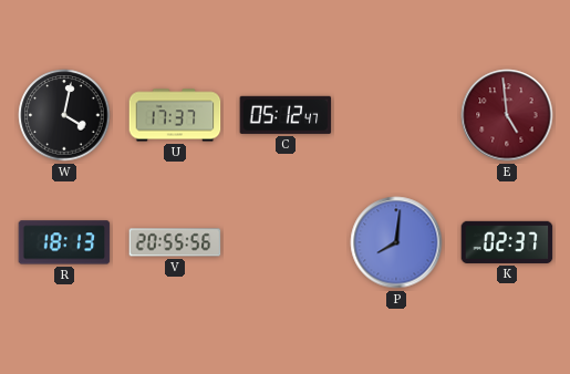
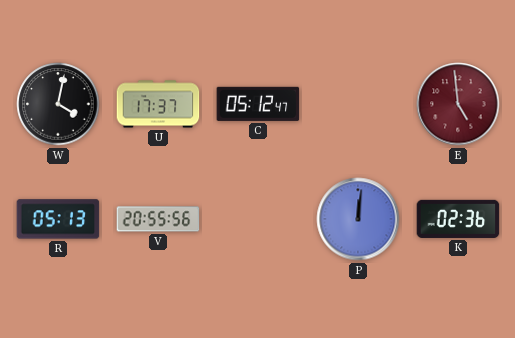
R: 18:13 -> 05:13
P: 8:01 -> 12:01
K: 02:37 -> 02:36
